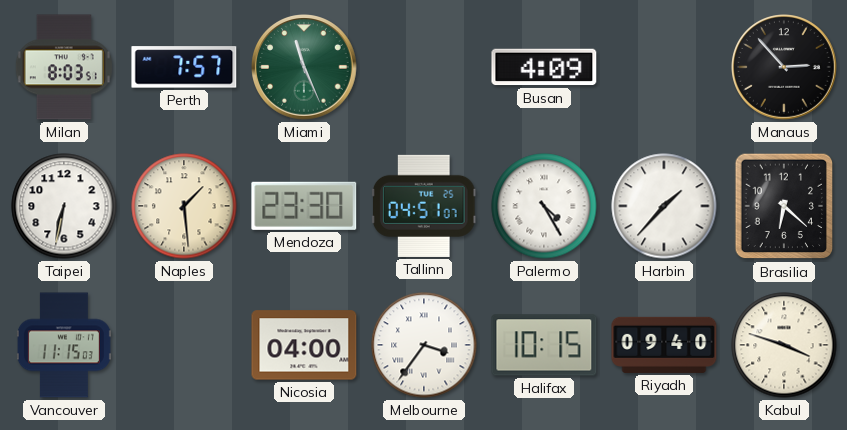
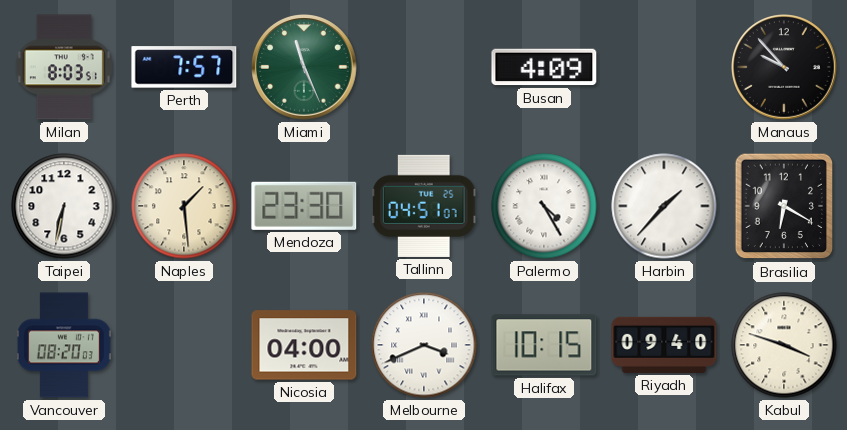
Manaus: 2:53 -> 9:53
Brasilia: 6:22 -> 6:20
Vancouver: 11:15 -> 08:20
Melbourne: 3:36 -> 3:41
